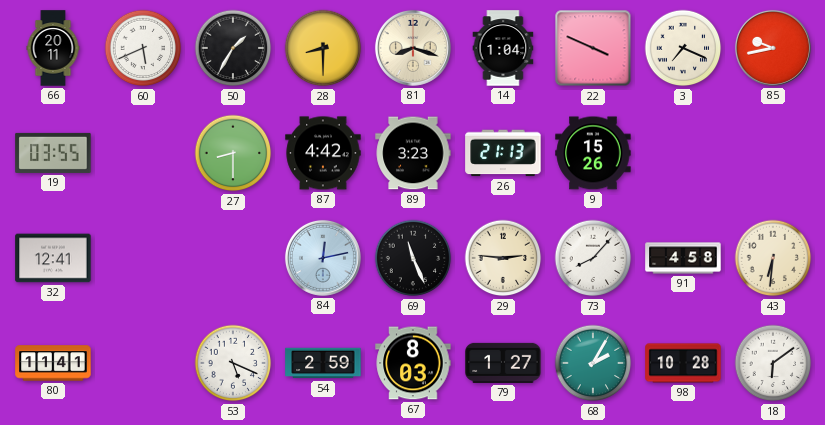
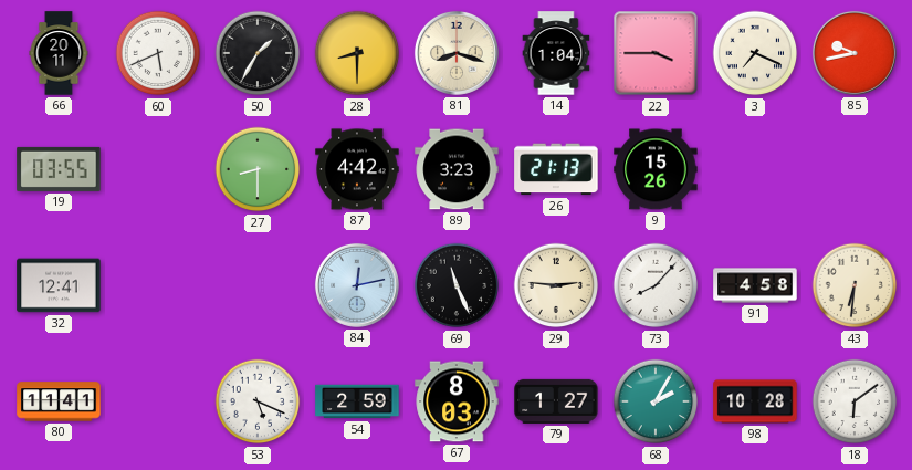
22: 3:49 -> 3:45
